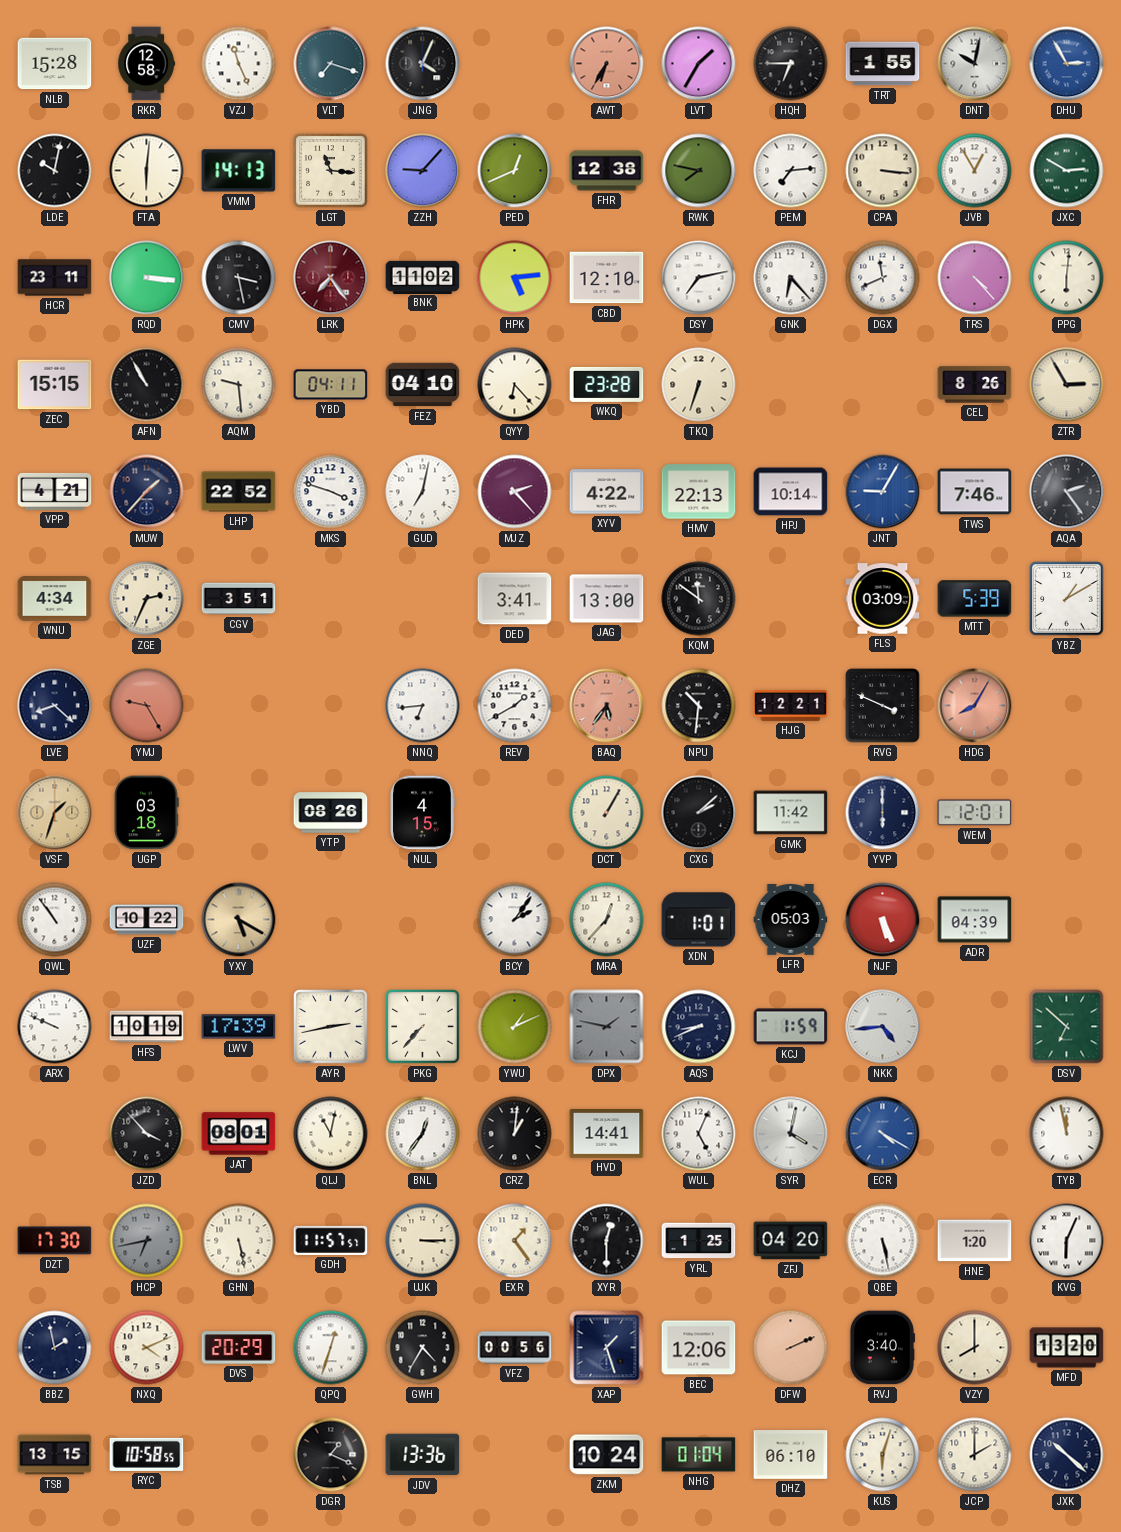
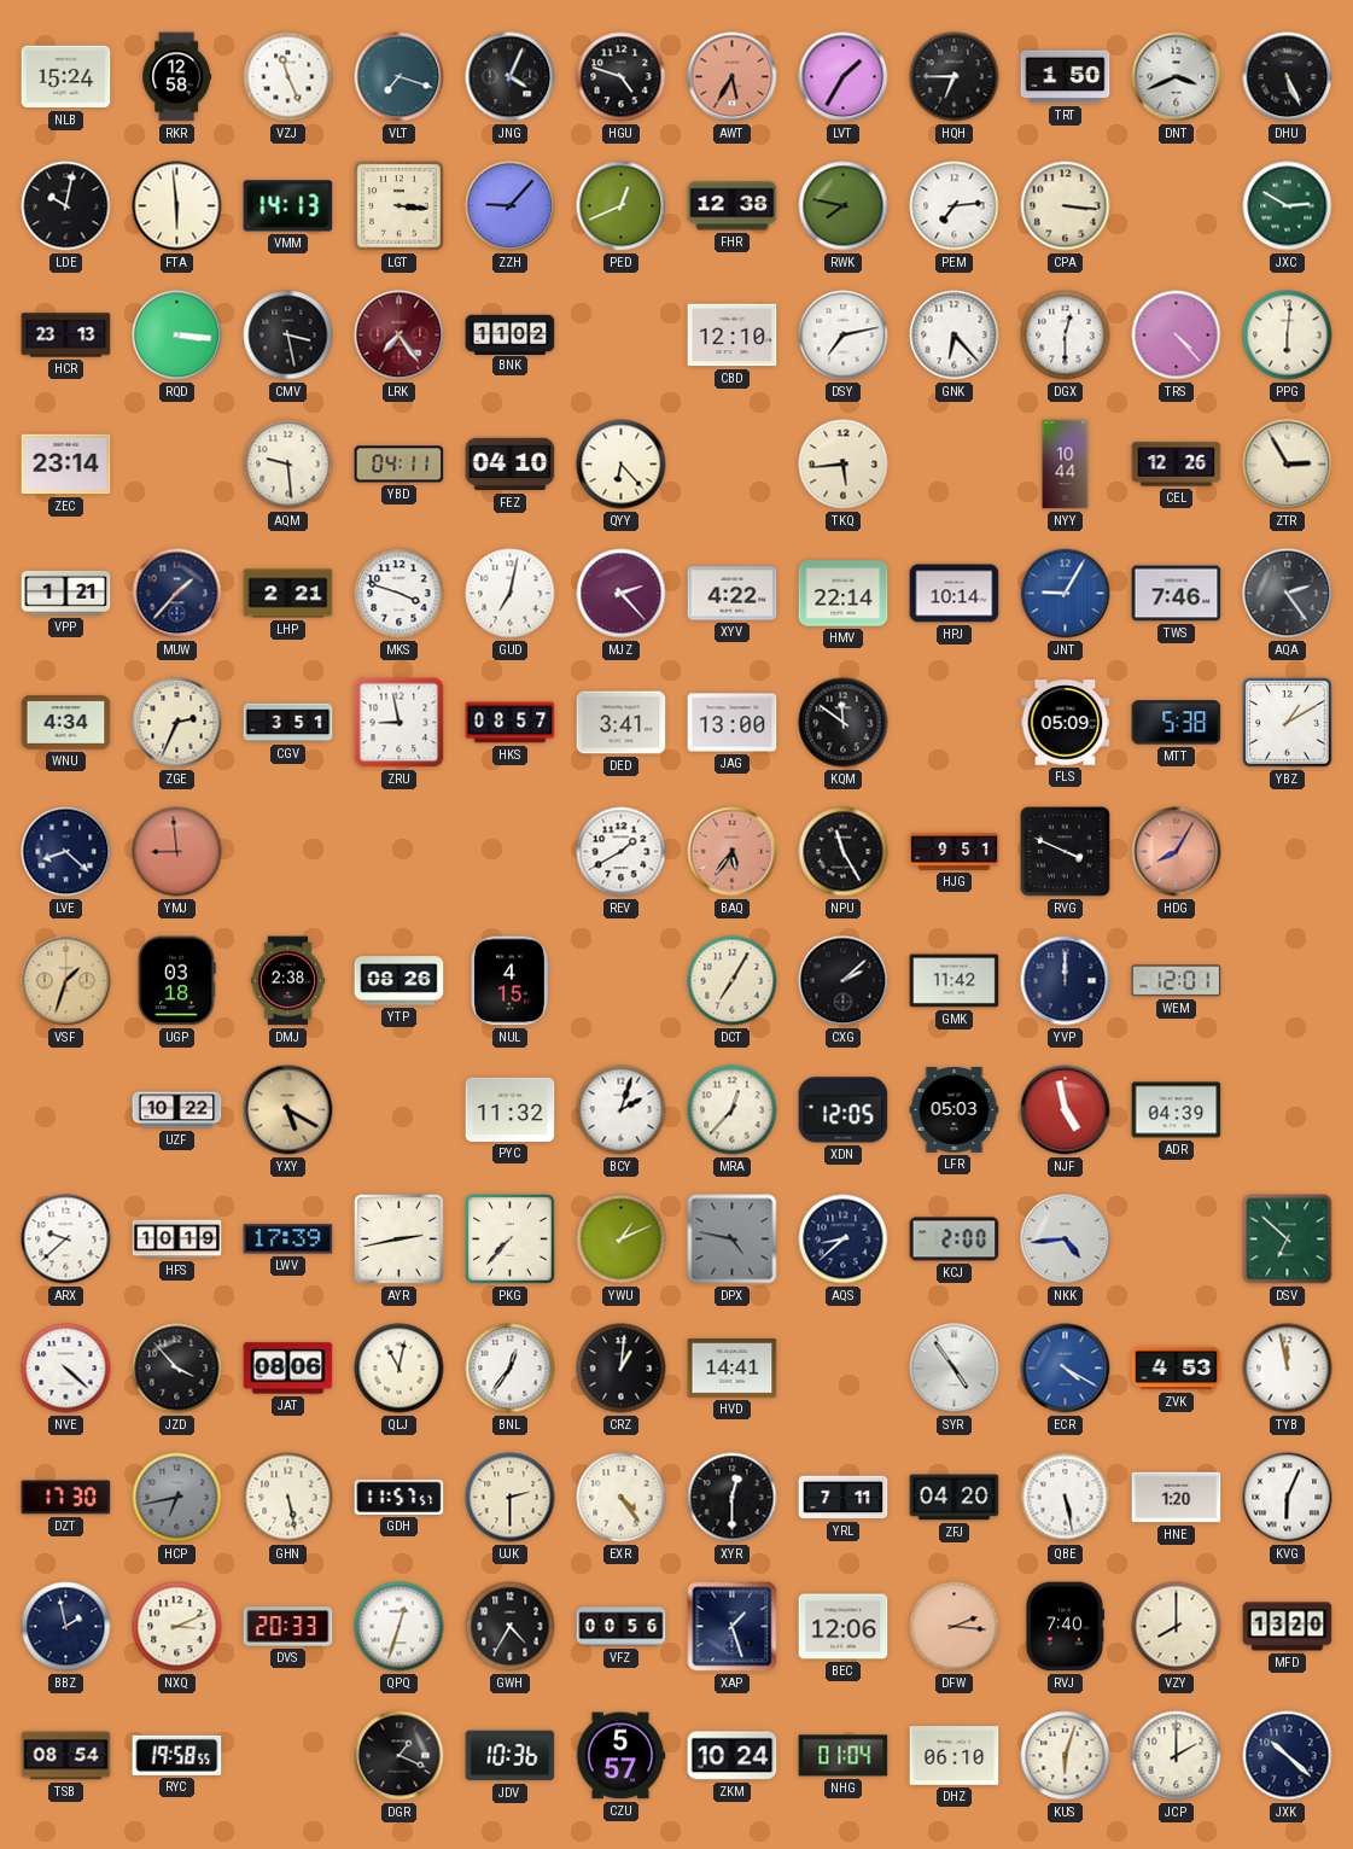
NLB: 15:28 -> 15:24
HGU: none -> 4:48
AWT: 6:35 -> 5:35
TRT: 1:55 -> 1:50
DNT: 10:02 -> 3:41
DHU: 2:55 -> 5:26
DHU dial: blue -> black
FTA: 6:01 -> 5:59
LGT: 11:16 -> 3:16
JVB: 12:55 -> none
HCR: 23:11 -> 23:13
HPK: 5:14 -> none
DGX: 11:41 -> 12:30
ZEC: 15:15 -> 23:14
AFN: 10:55 -> none
WKQ: 23:28 -> none
TKQ: 6:33 -> 5:44
NYY: none -> 10:44
CEL: 8:26 -> 12:26
VPP: 4:21 -> 1:21
LHP: 22:52 -> 2:21
HMV: 22:13 -> 22:14
ZRU: none -> 8:58
HKS: none -> 08:57
FLS: 03:09 -> 05:09
MTT: 5:39 -> 5:38
YMJ: 9:25 -> 8:59
NNQ: 6:44 -> none
NPU: 10:31 -> 11:25
HJG: 12:21 -> 9:51
DMJ: none -> 2:38
DCT: 1:05 -> 7:05
YVP: 6:00 -> 12:00
QWL: 10:54 -> none
PYC: none -> 11:32
BCY: 2:06 -> 2:03
XDN: 1:01 -> 12:05
NJF: 5:26 -> 4:58
ARX: 9:49 -> 9:38
DPX: 1:47 -> 4:47
AQS: 8:41 -> 8:38
KCJ: 1:59 -> 2:00
NVE: none -> 4:22
JAT: 08:01 -> 08:06
WUL: 5:04 -> none
SYR: 4:02 -> 4:54
ZVK: none -> 4:53
UJK: 3:15 -> 2:30
EXR: 1:24 -> 4:24
YRL: 1:25 -> 7:11
NXQ: 4:11 -> 3:11
DVS: 20:29 -> 20:33
DFW: 2:11 -> 2:16
RVJ: 3:40 -> 7:40
TSB: 13:15 -> 08:54
RYC: 10:58 -> 19:58
JDV: 13:36 -> 10:36
CZU: none -> 5:57
